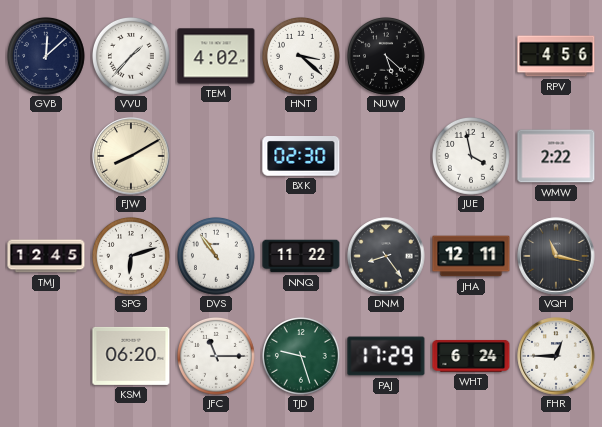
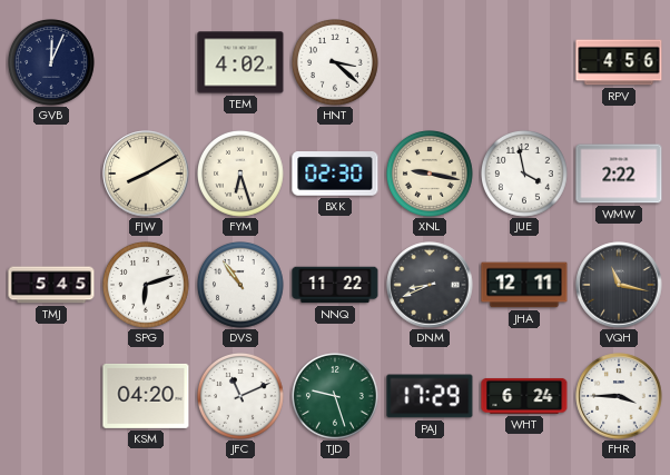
GVB: 12:08 -> 12:04
VVU: 1:37 -> none
NUW: 5:22 -> none
FYM: none -> 6:27
XNL: none -> 9:17
TMJ: 12:45 -> 5:45
DNM: 8:24 -> 8:41
KSM: 06:20 -> 04:20
JFC: 11:15 -> 11:11
FHR: 12:45 -> 3:45
